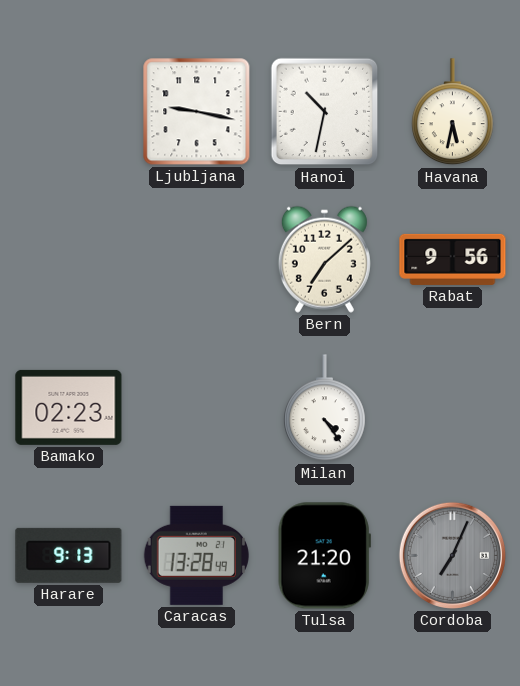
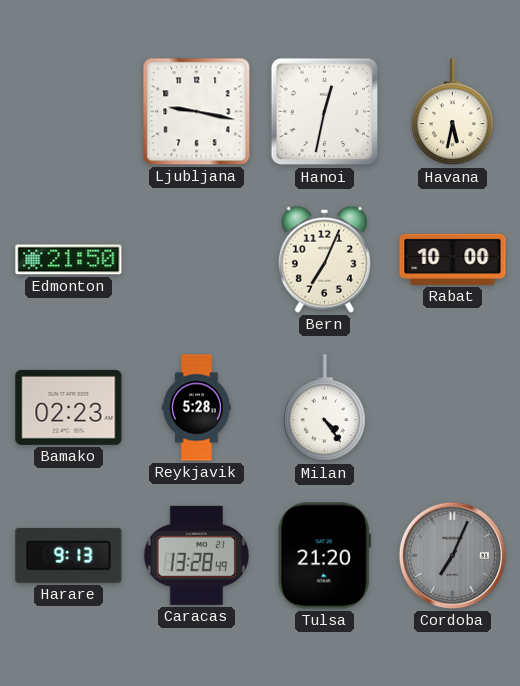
Hanoi: 10:32 -> 12:32
Edmonton: none -> 21:50
Bern: 7:08 -> 7:04
Rabat: 9:56 -> 10:00
Reykjavik: none -> 5:28
